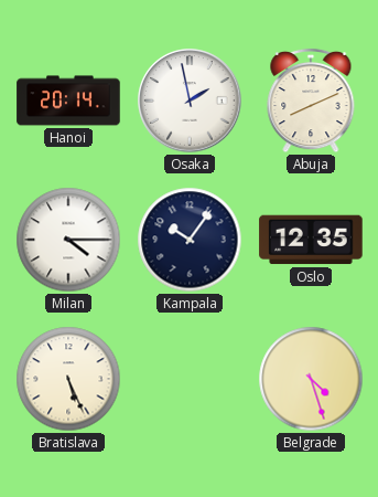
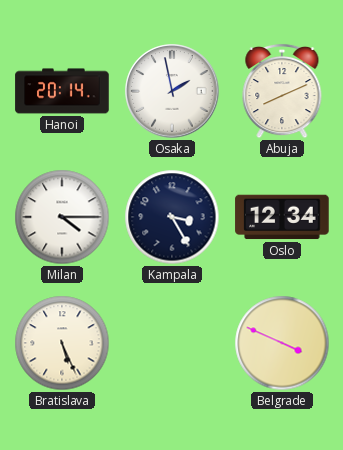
Kampala: 10:06 -> 3:25
Oslo: 12:35 -> 12:34
Belgrade: 4:27 -> 3:49
